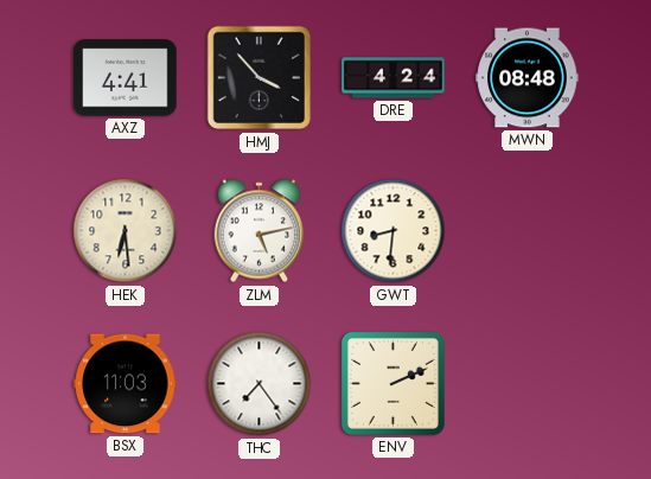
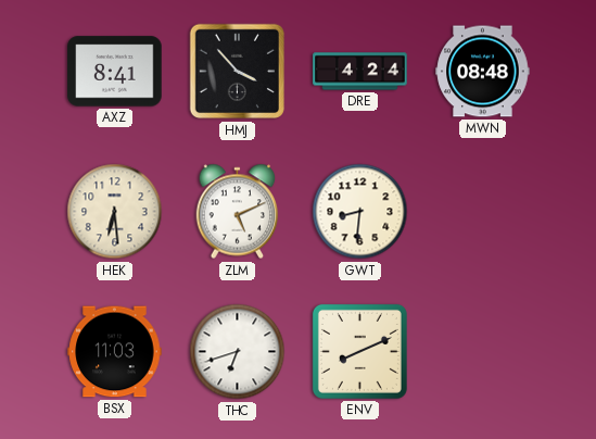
AXZ: 4:41 -> 8:41
ZLM: 5:13 -> 5:11
THC: 7:24 -> 6:42
ENV: 2:11 -> 8:11
